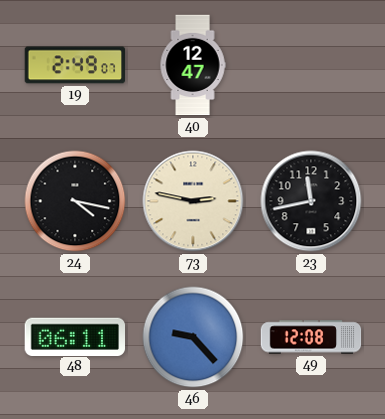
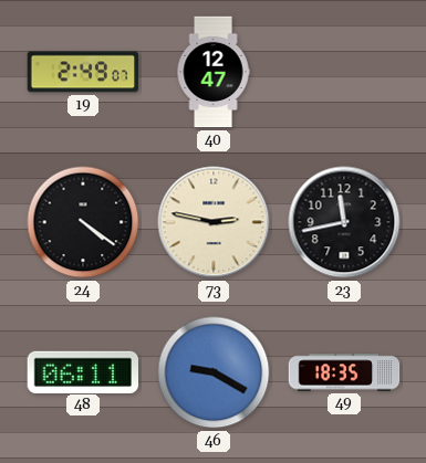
24: 4:17 -> 4:21
46: 9:23 -> 9:20
49: 12:08 -> 18:35
